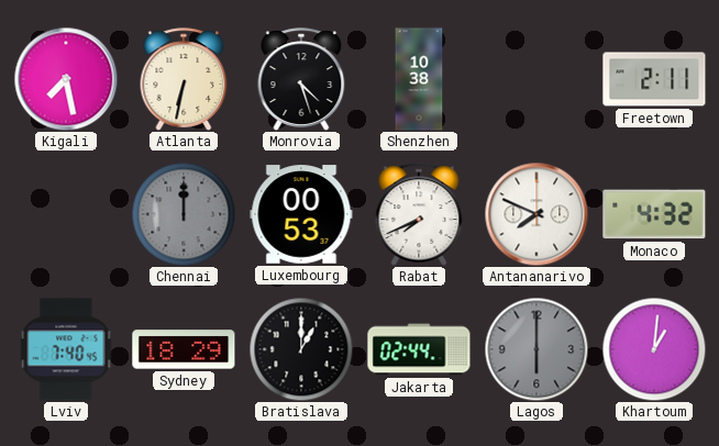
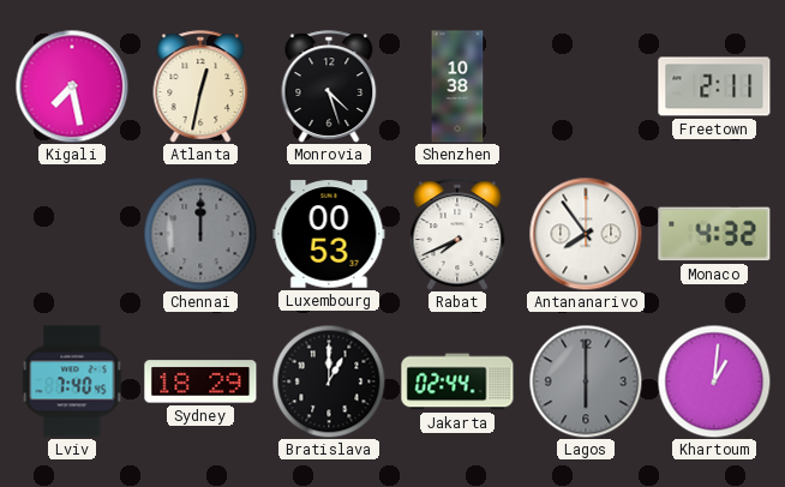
Atlanta: 6:32 -> 12:32
Antananarivo: 7:49 -> 7:54
